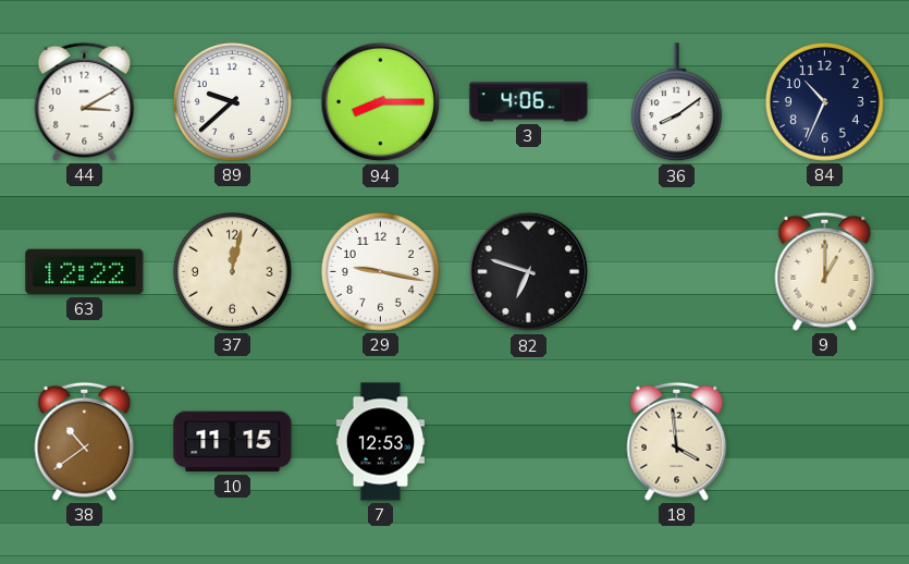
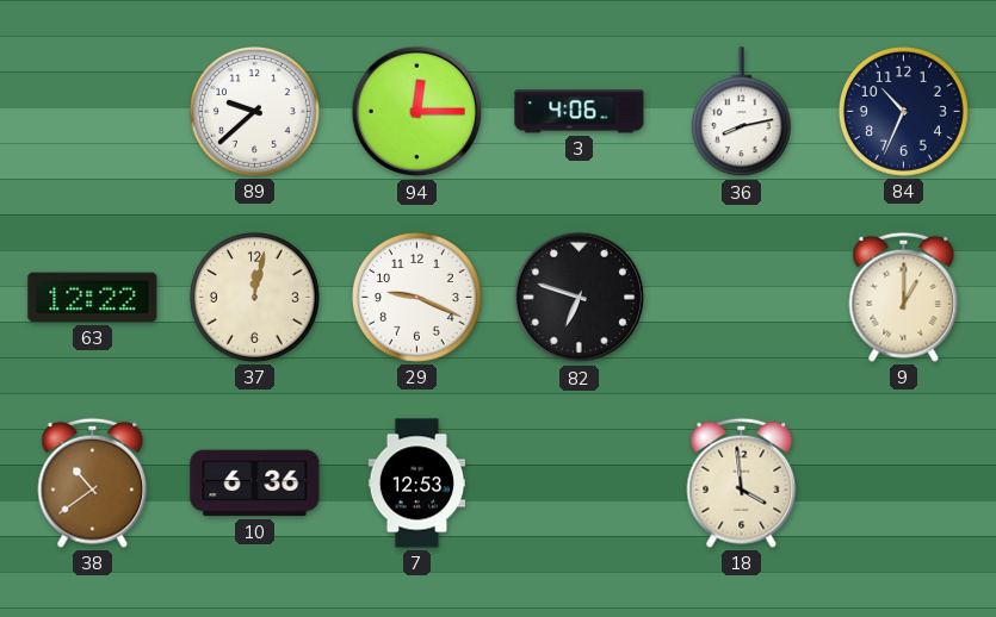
44: 3:10 -> none
94: 8:15 -> 12:15
36: 8:09 -> 8:13
29: 9:17 -> 9:19
10: 11:15 -> 6:36
